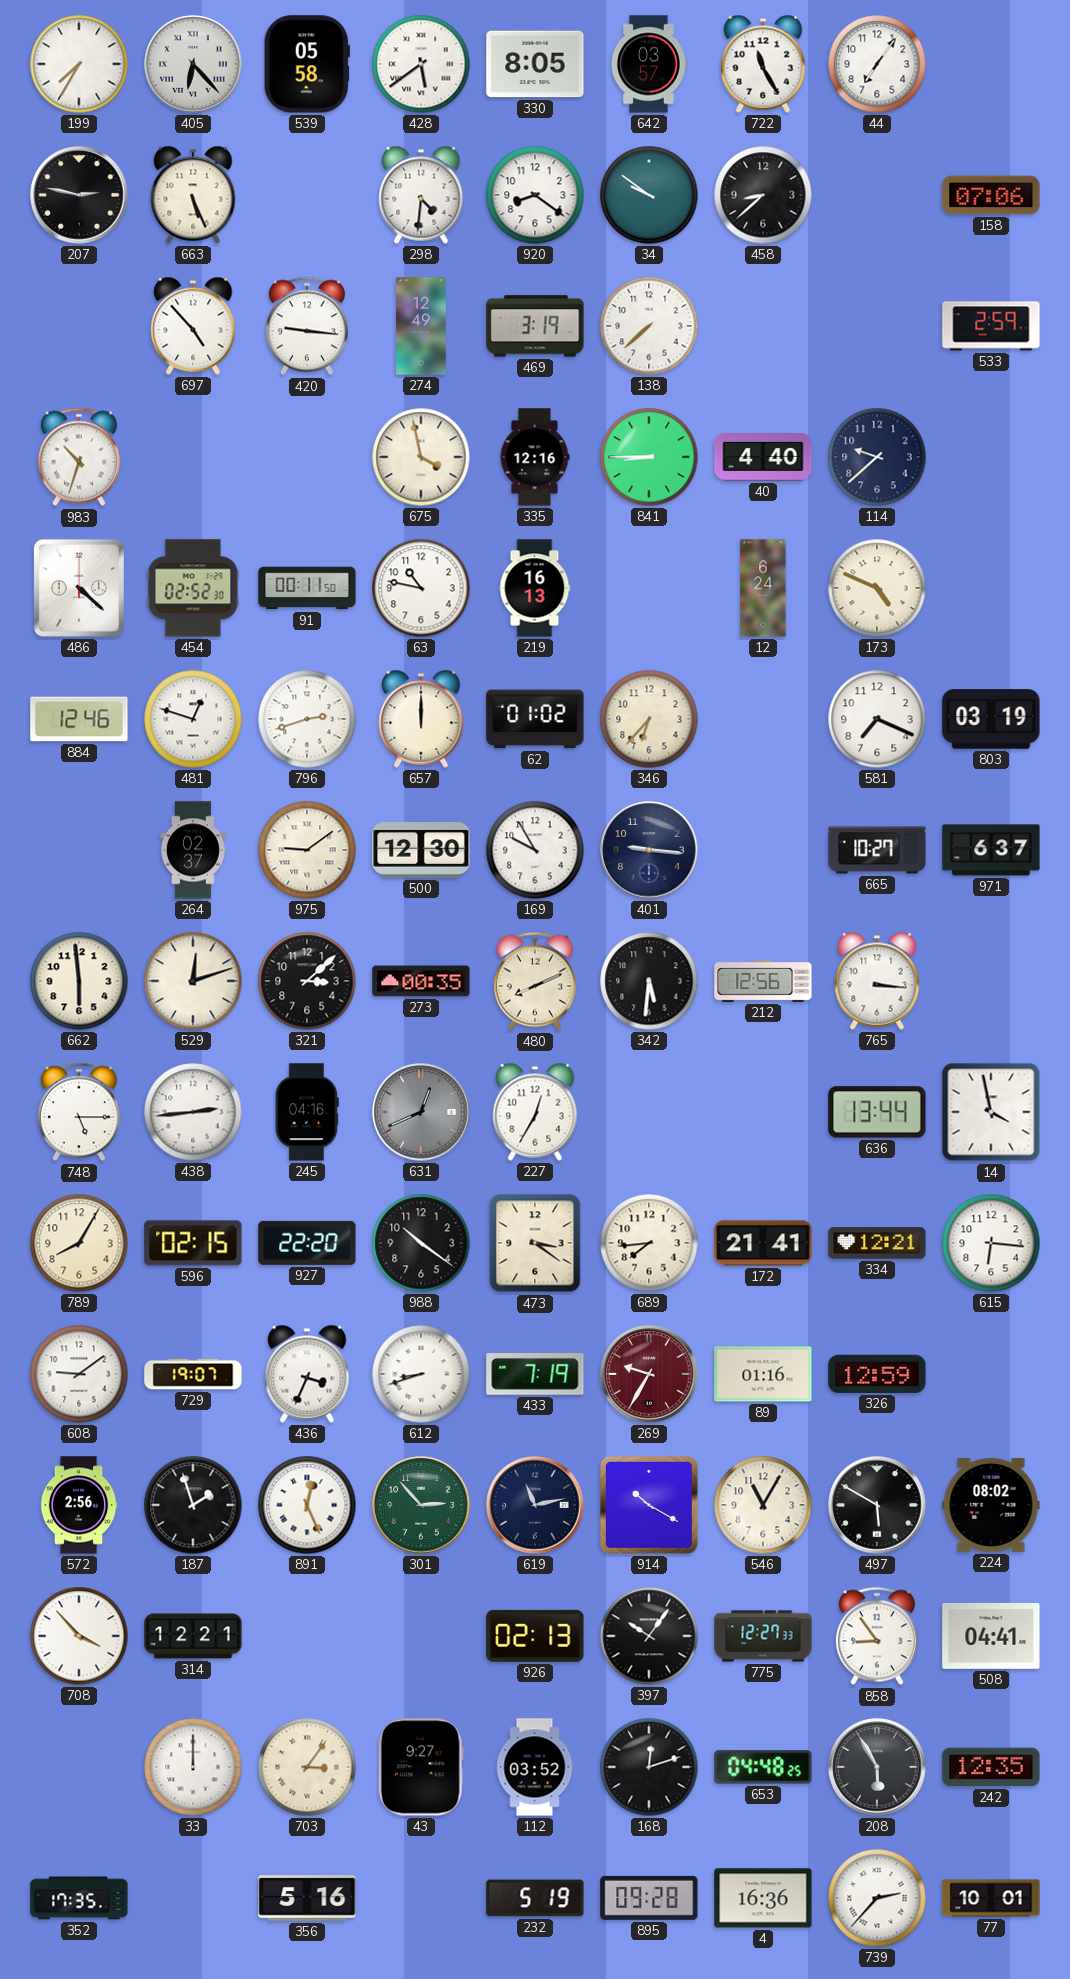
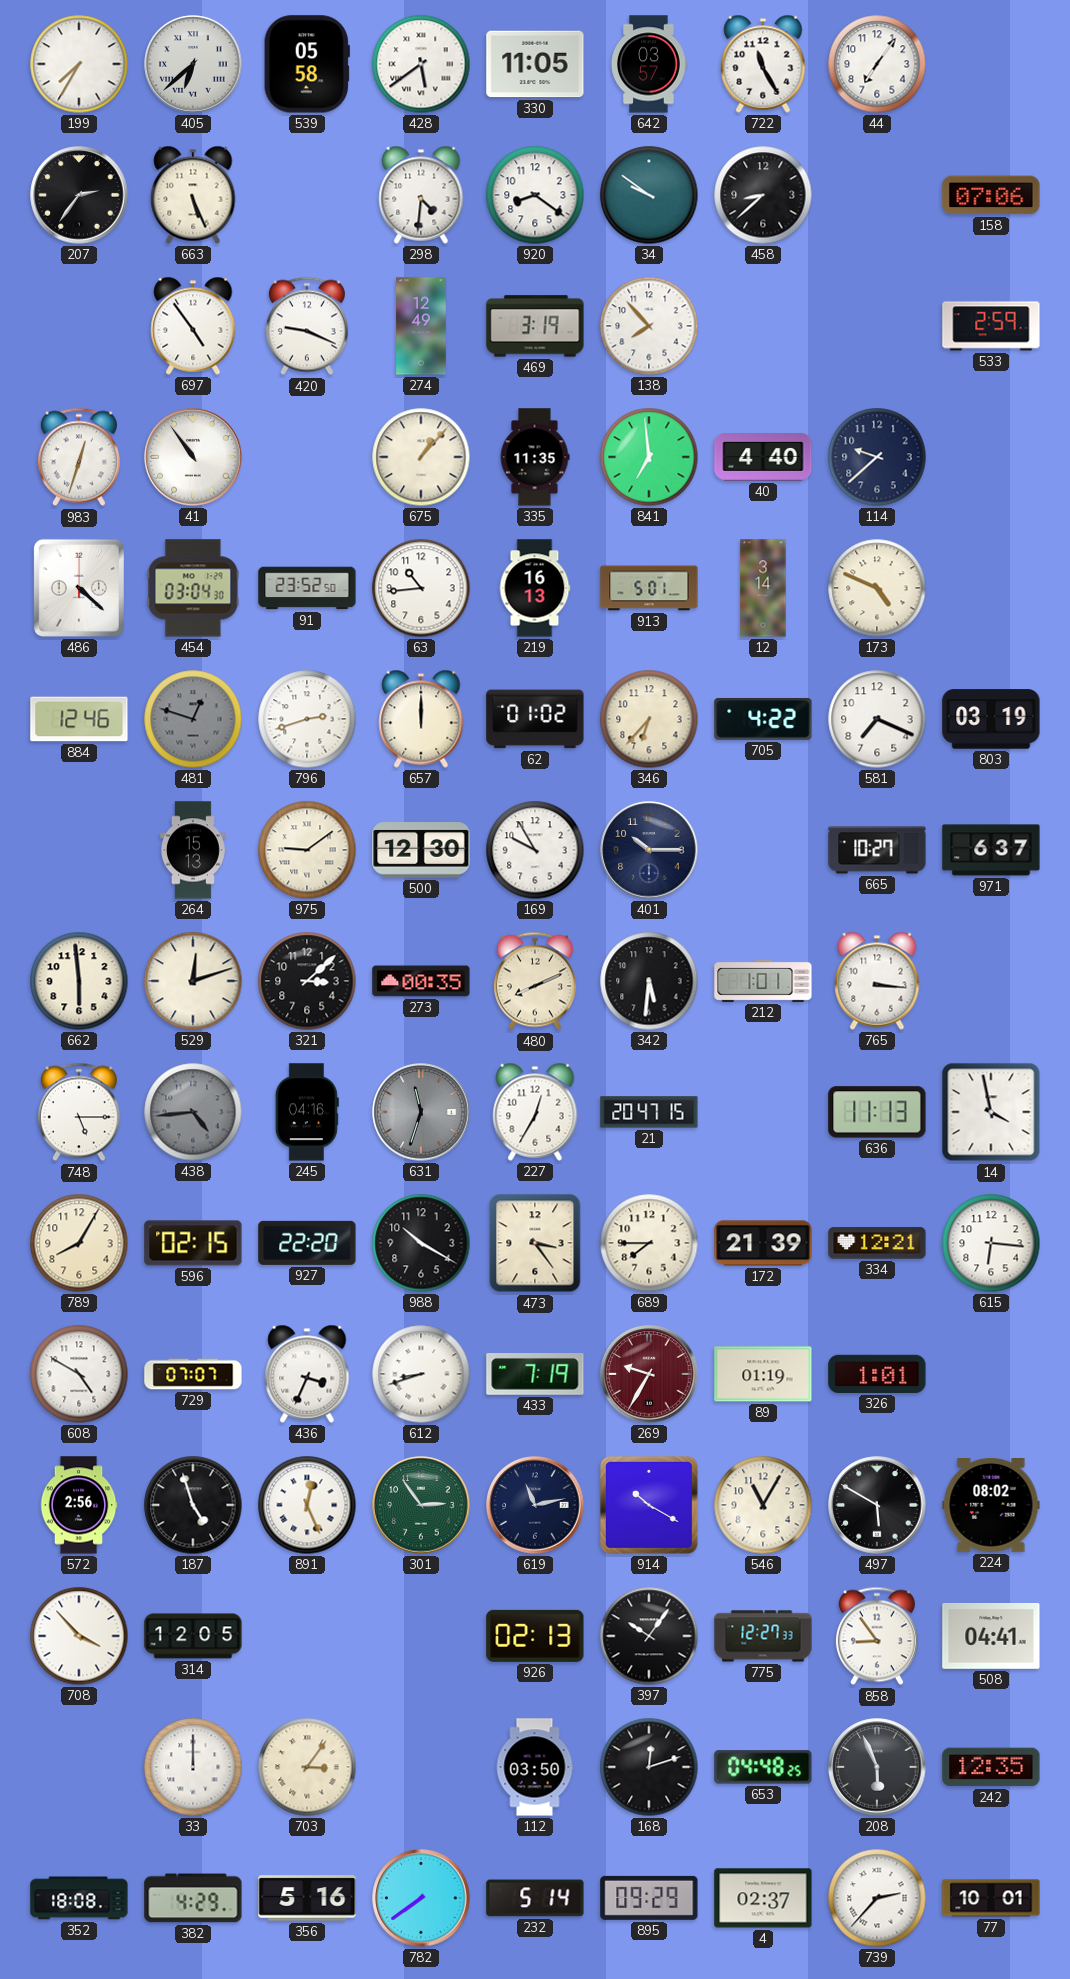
405: 6:23 -> 6:38
330: 8:05 -> 11:05
207: 2:47 -> 2:36
697: 4:53 -> 4:54
420: 9:16 -> 9:19
138: 7:38 -> 7:53
983: 10:33 -> 12:33
41: none -> 10:54
675: 3:58 -> 1:07
335: 12:16 -> 11:35
841: 8:45 -> 6:59
454: 02:52 -> 03:04
91: 00:11 -> 23:52
63: 10:47 -> 10:44
913: none -> 5:01
12: 6:24 -> 3:14
481 dial: white -> grey
705: none -> 4:22
264: 02:37 -> 15:13
401: 9:16 -> 10:15
212: 12:56 -> 1:01
438: 2:44 -> 4:44
438 dial: white -> grey
631: 12:41 -> 11:33
21: none -> 20:47
636: 13:44 -> 11:13
988: 10:21 -> 10:20
473: 3:21 -> 3:24
689: 7:44 -> 7:45
172: 21:41 -> 21:39
608: 9:09 -> 4:50
729: 19:07 -> 07:07
89: 01:16 -> 01:19
326: 12:59 -> 1:01
187: 1:57 -> 4:57
301: 2:53 -> 2:54
314: 12:21 -> 12:05
43: 9:27 -> none
112: 03:52 -> 03:50
208: 5:55 -> 5:56
352: 17:35 -> 18:08
382: none -> 4:29
782: none -> 7:39
232: 5:19 -> 5:14
895: 09:28 -> 09:29
4: 16:36 -> 02:37
